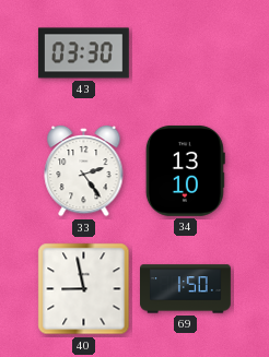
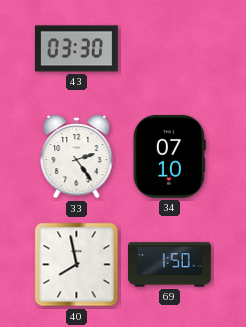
34: 13:10 -> 07:10
40: 8:58 -> 7:58
